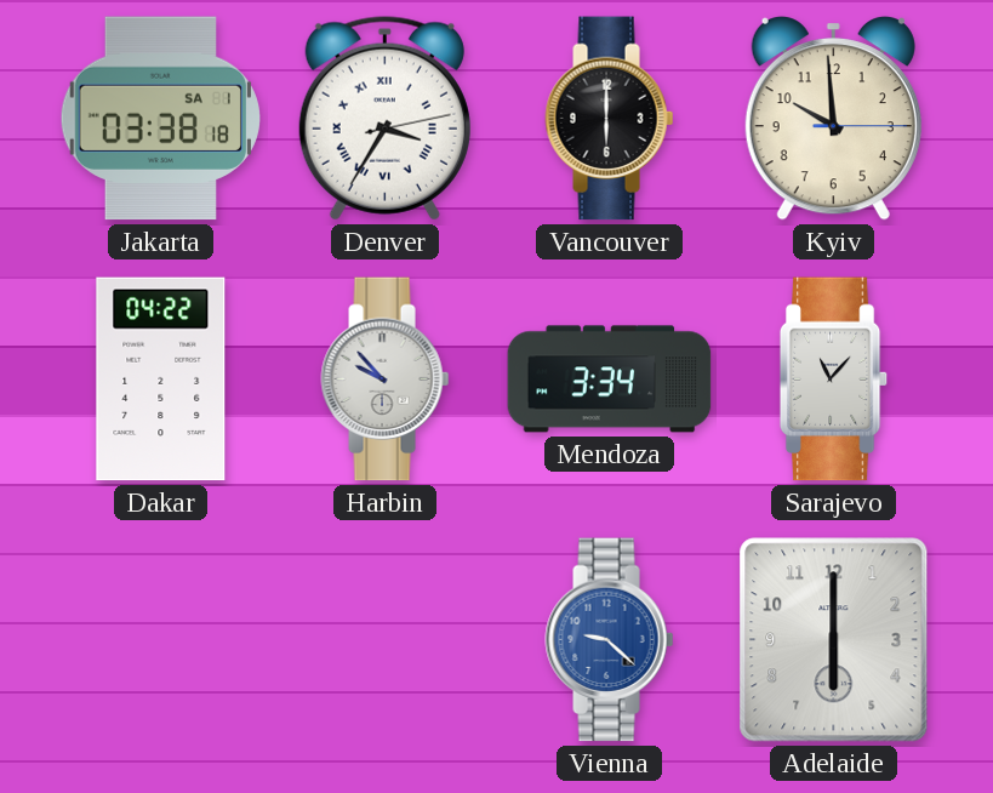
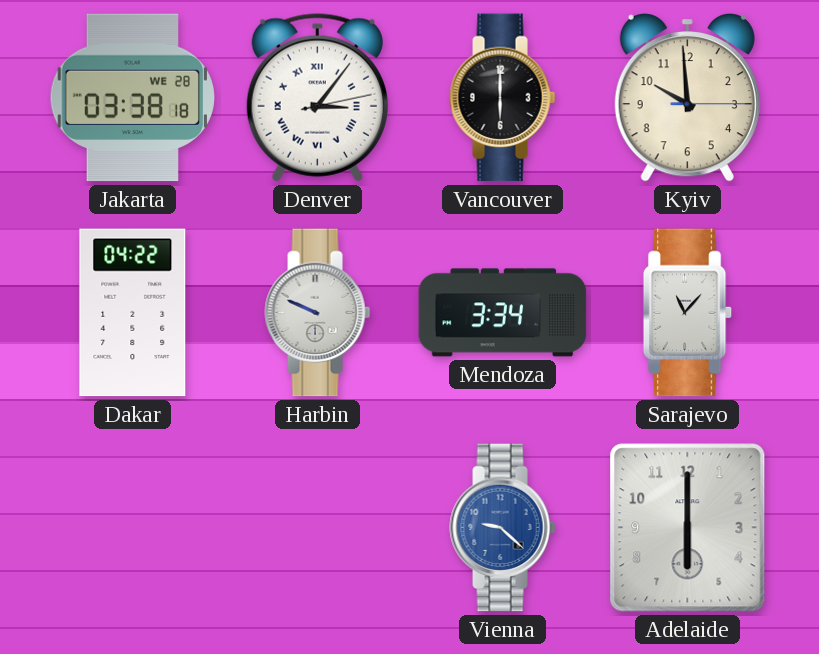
Jakarta date: SA 1 -> WE 28
Denver: 3:35 -> 3:06
Harbin: 9:53 -> 9:49
